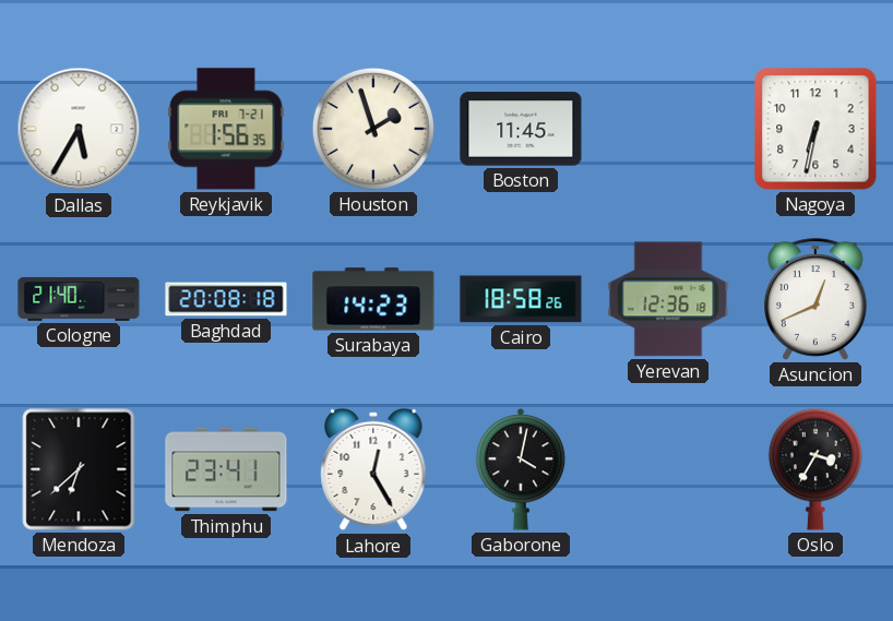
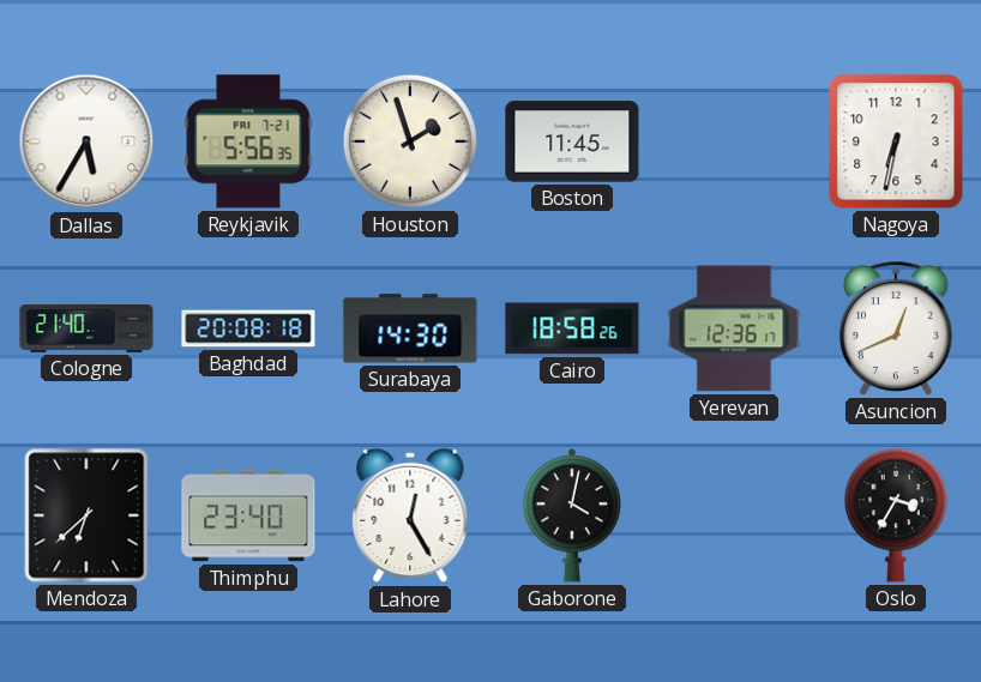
Reykjavik: 1:56 -> 5:56
Surabaya: 14:23 -> 14:30
Yerevan: 12:36:18 -> 12:36:17
Thimphu: 23:41 -> 23:40
